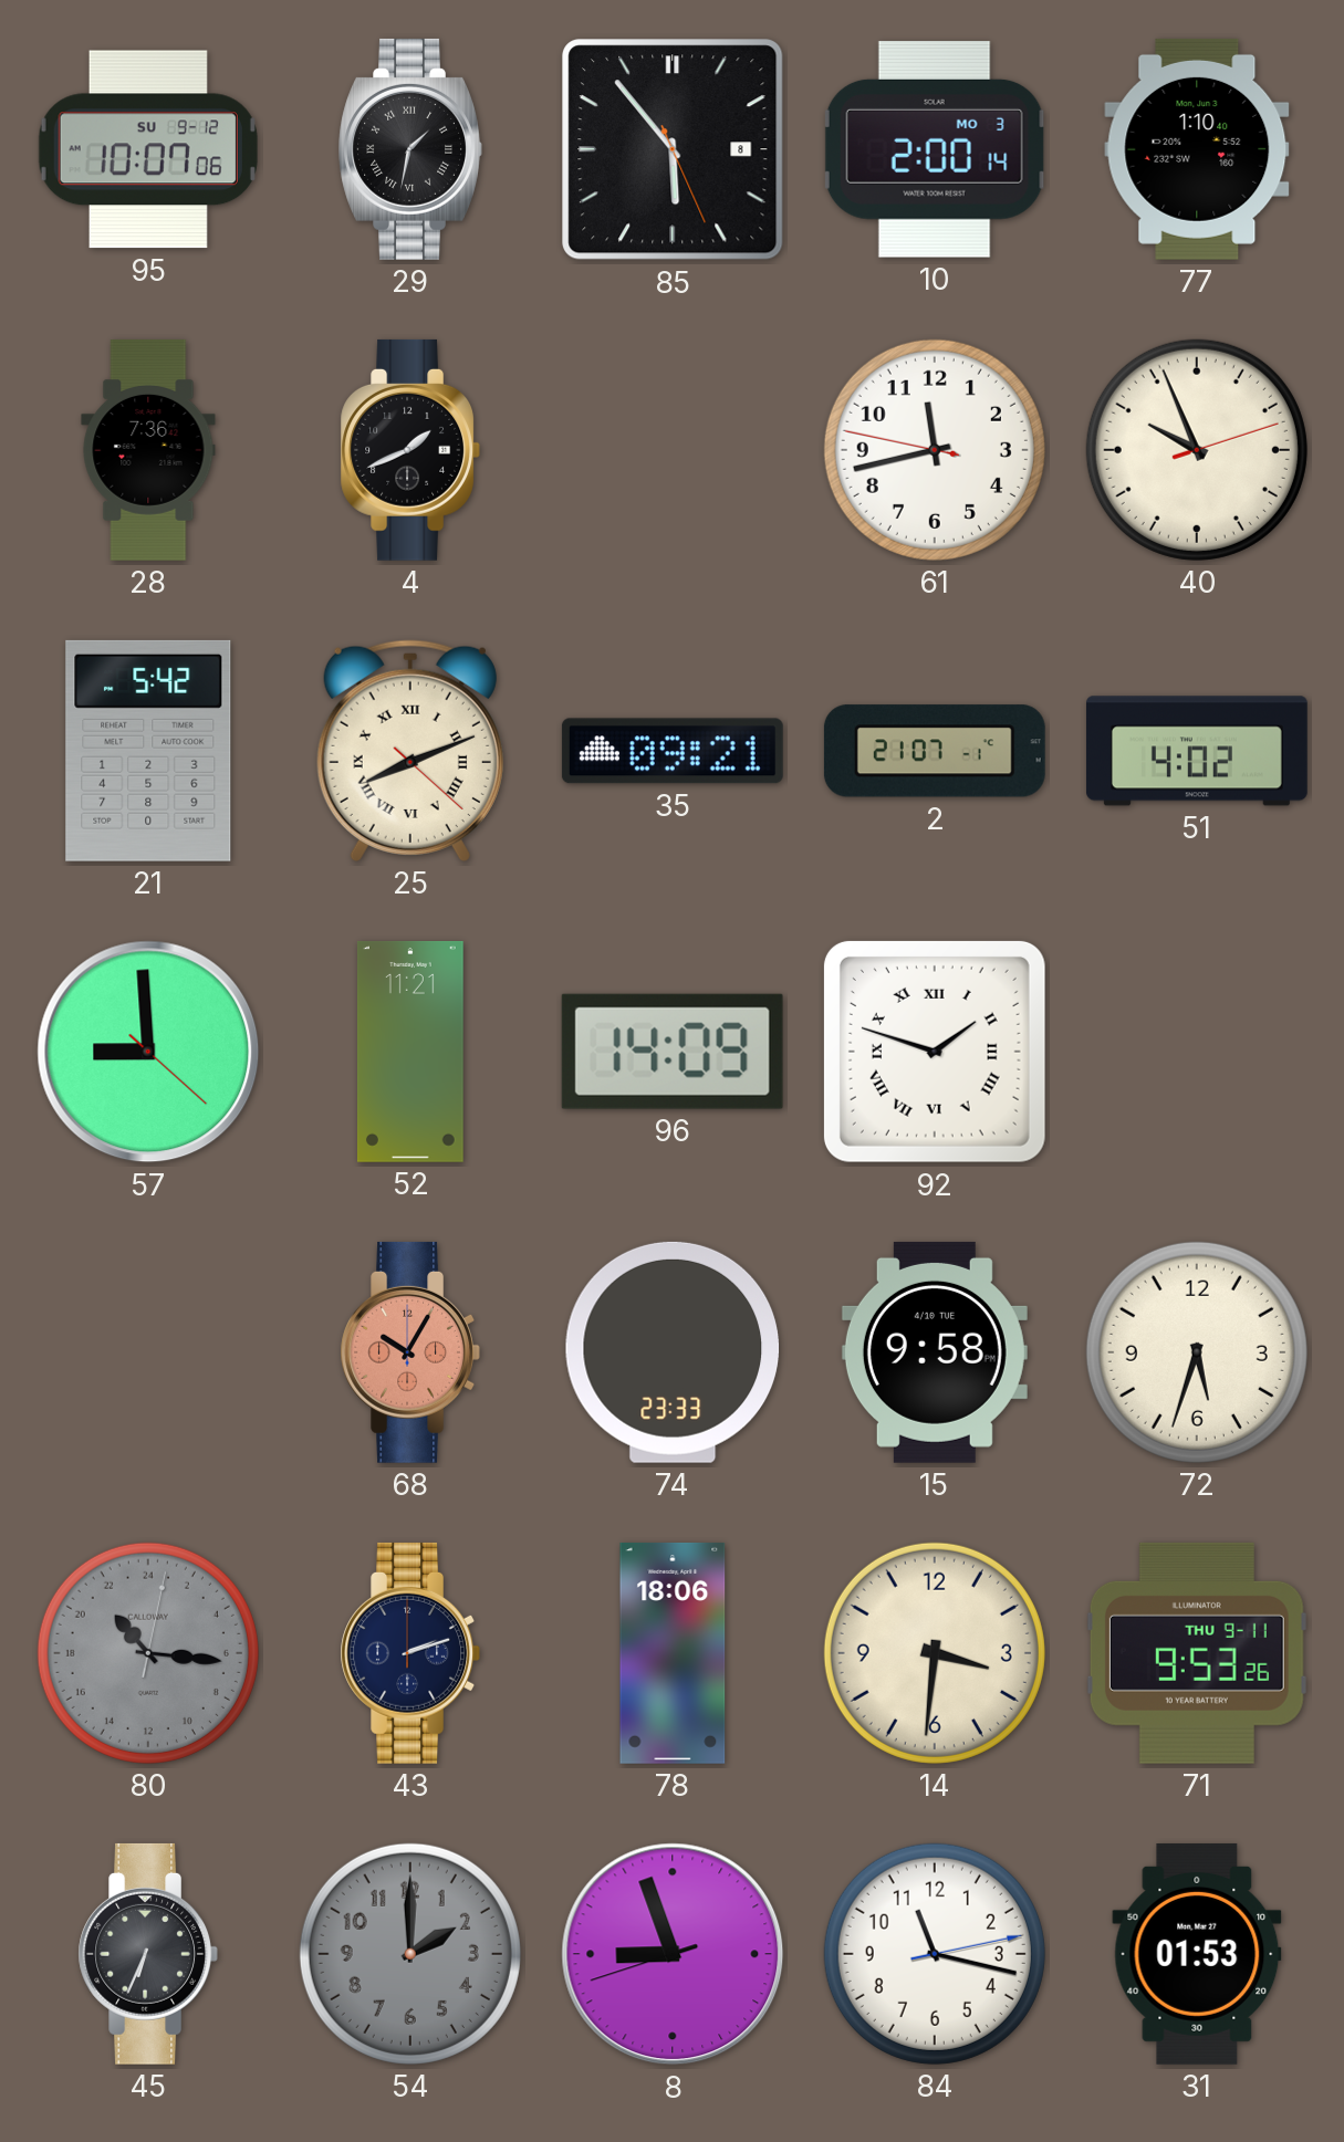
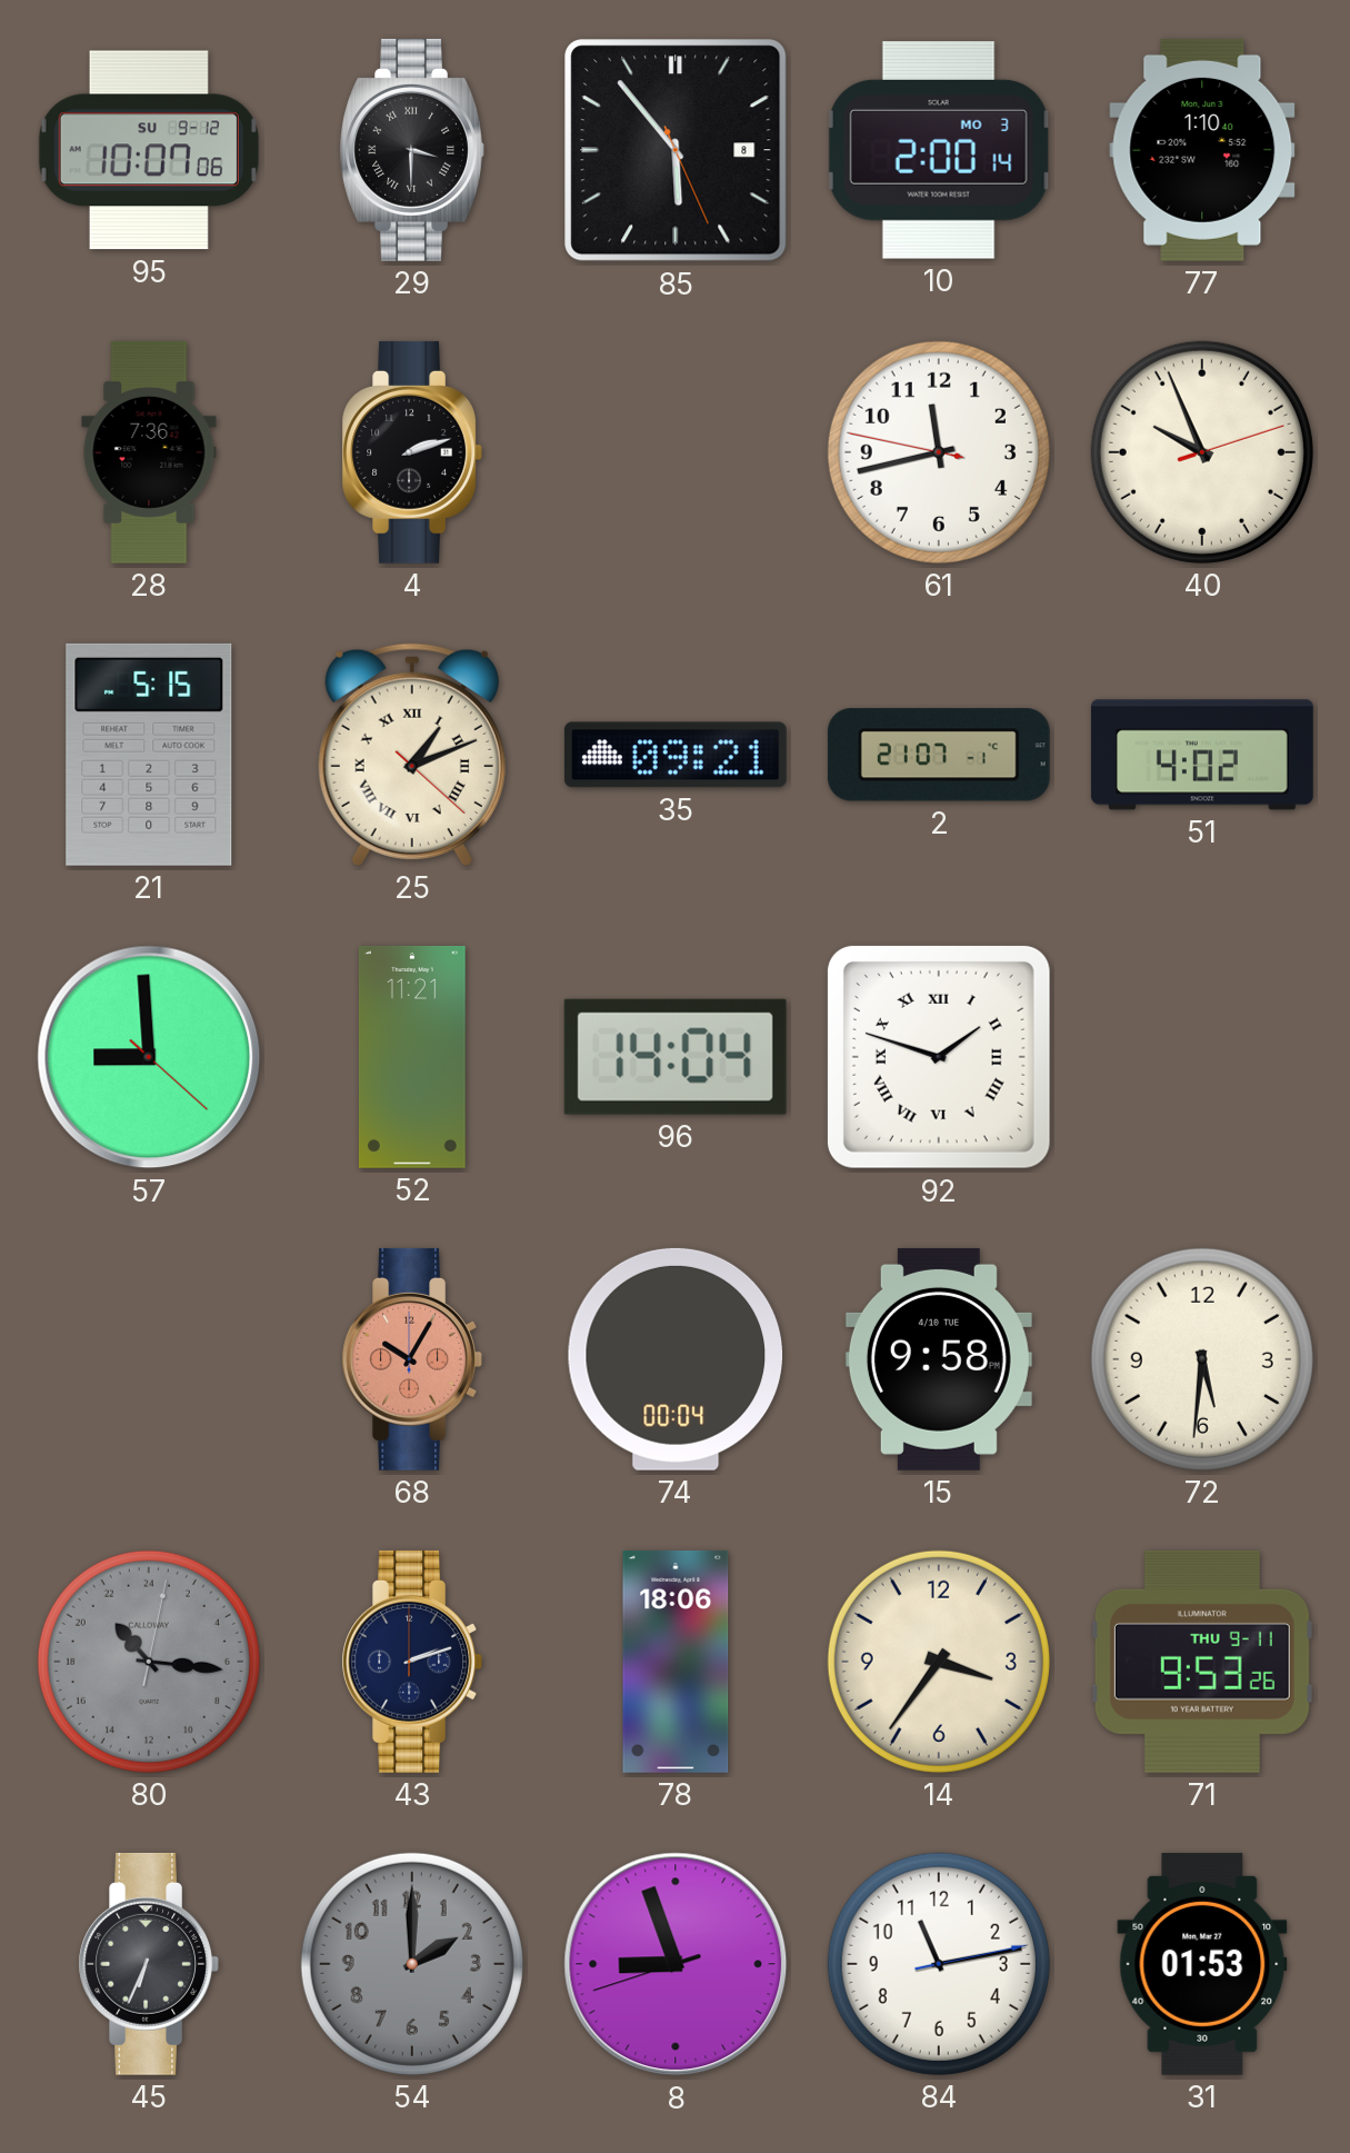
29: 1:32 -> 3:30
4: 1:41 -> 2:12
21: 5:42 -> 5:15
25: 8:11 -> 1:11
96: 14:09 -> 14:04
74: 23:33 -> 00:04
72: 5:33 -> 5:31
14: 3:31 -> 3:36
84: 11:17 -> 11:13
